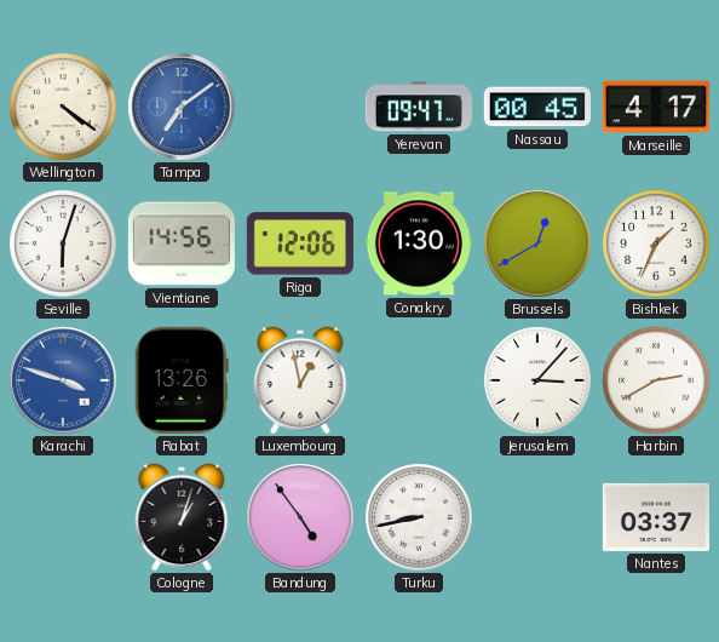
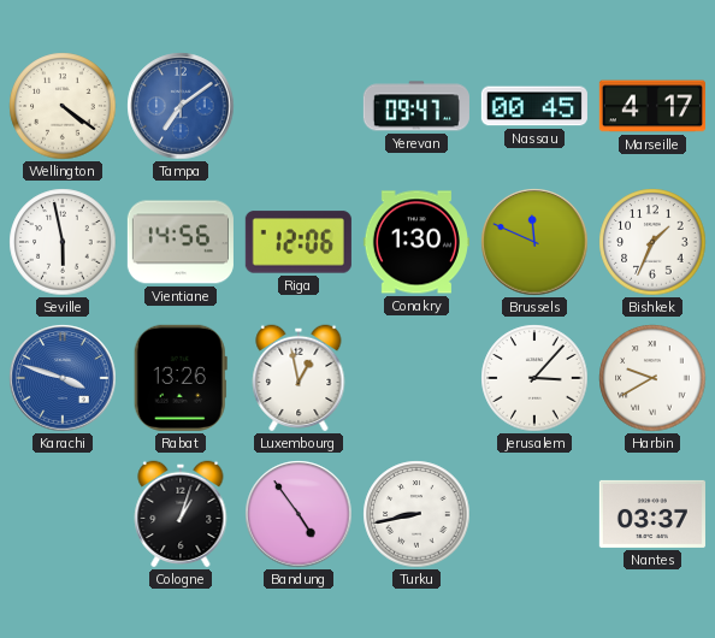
Seville: 6:03 -> 5:58
Brussels: 12:40 -> 11:49
Harbin: 2:40 -> 9:40
